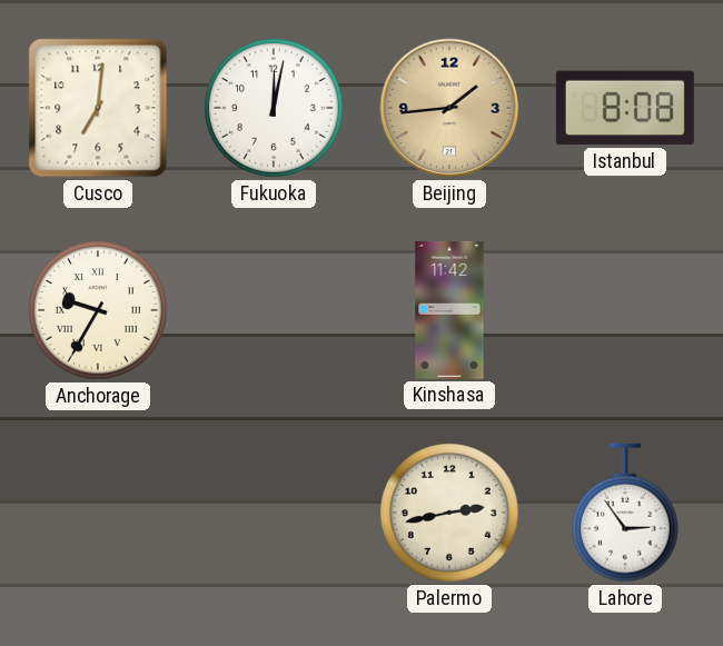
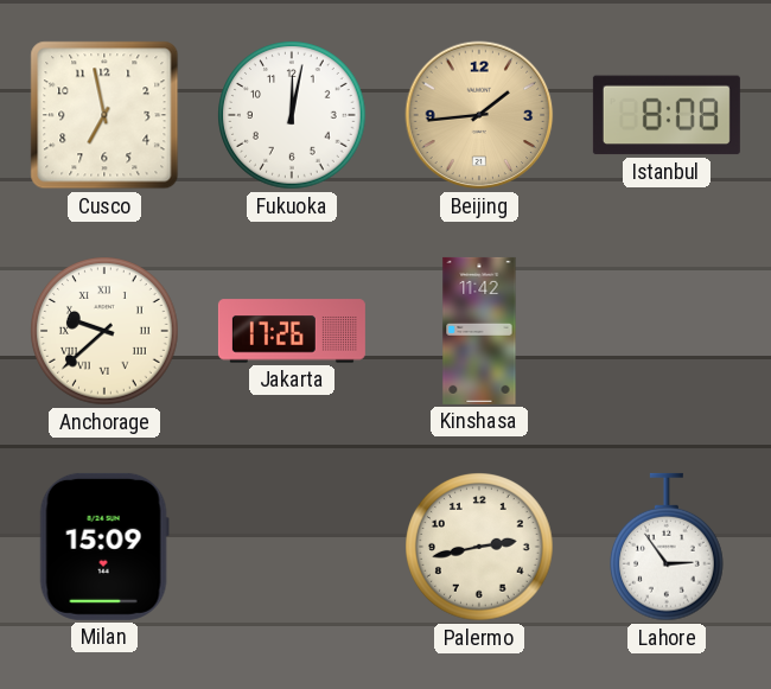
Cusco: 7:01 -> 6:58
Anchorage: 9:35 -> 9:38
Jakarta: none -> 17:26
Milan: none -> 15:09
